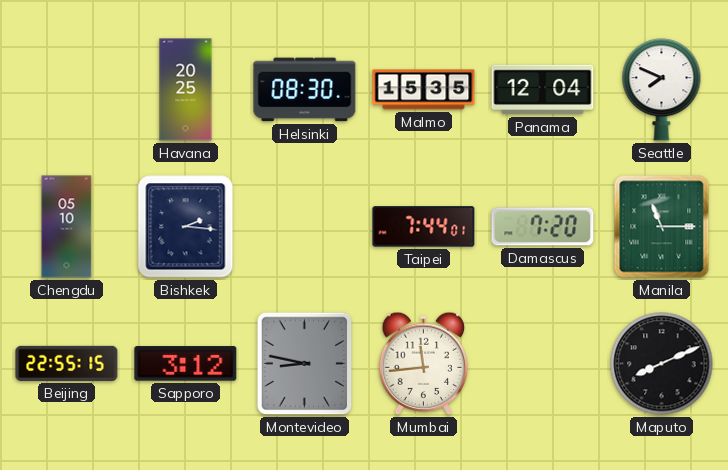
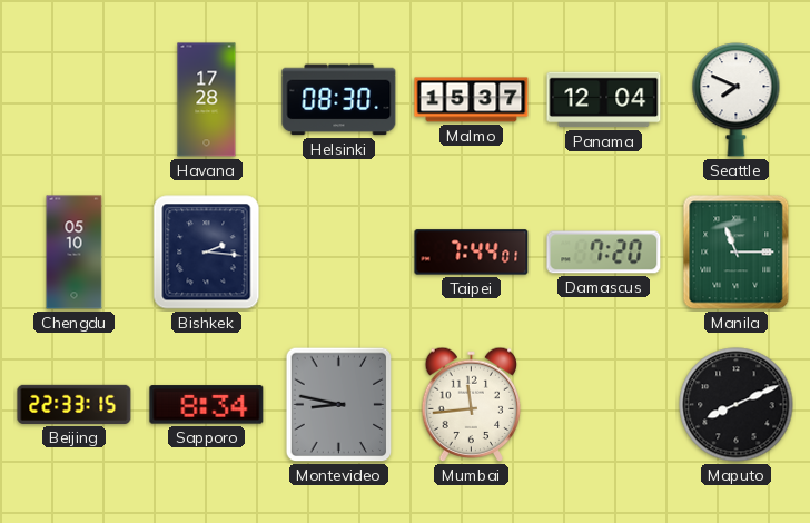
Havana: 20:25 -> 17:28
Malmo: 15:35 -> 15:37
Beijing: 22:55 -> 22:33
Sapporo: 3:12 -> 8:34
